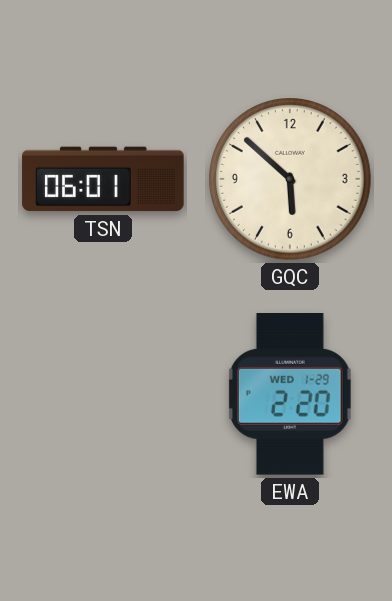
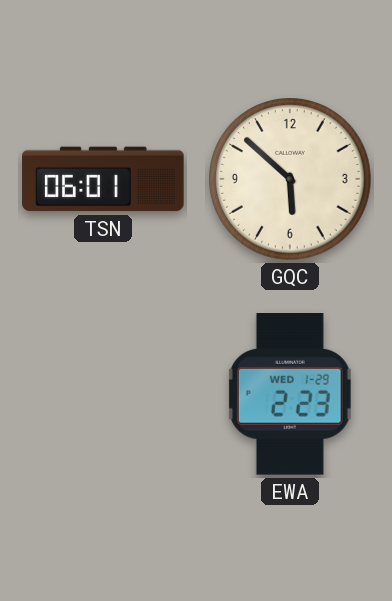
EWA: 2:20 -> 2:23
